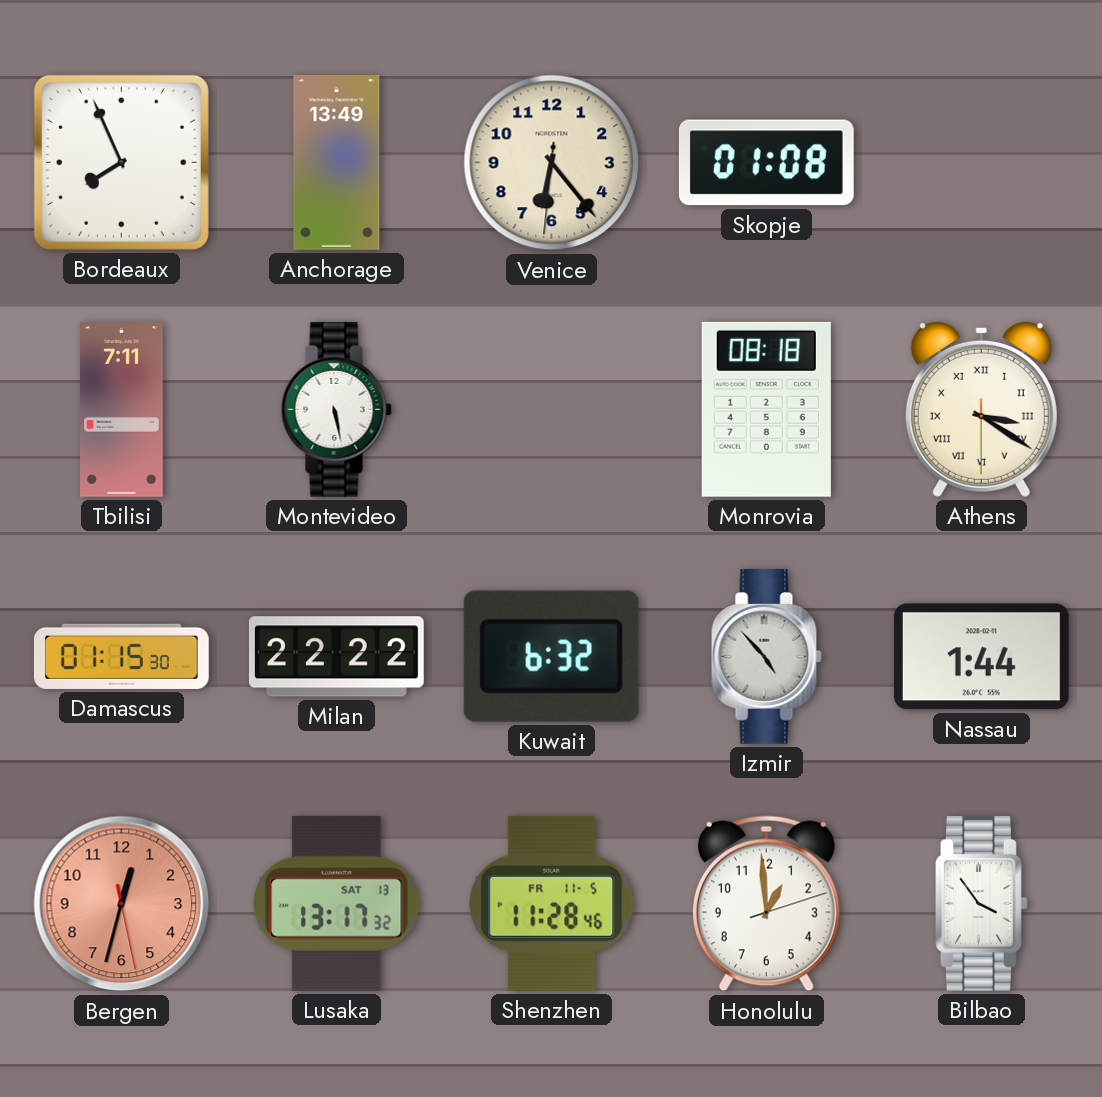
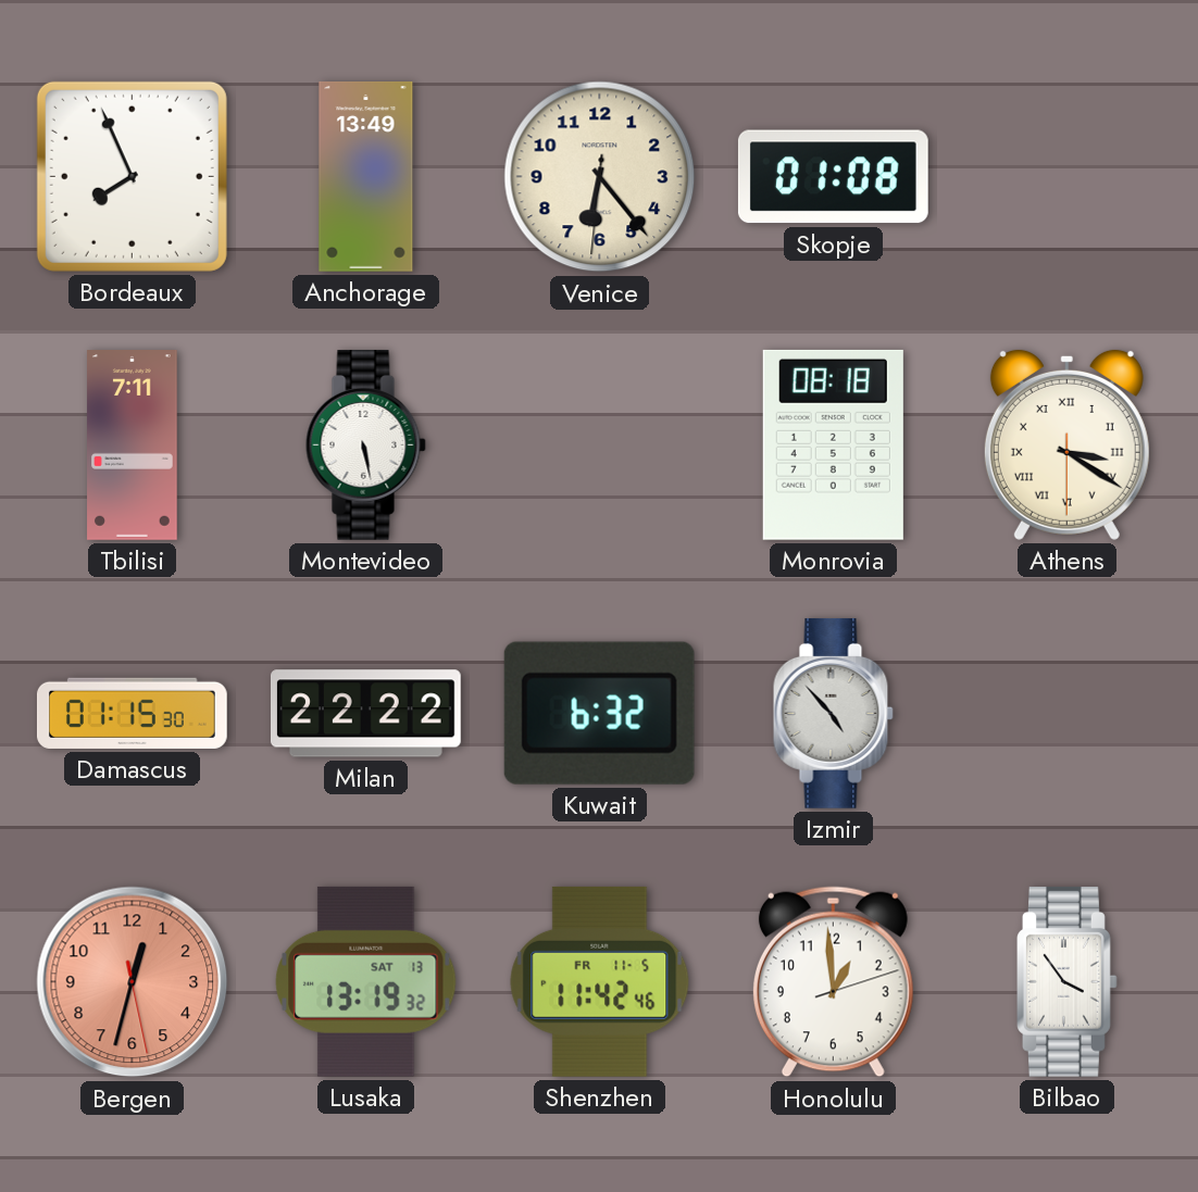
Nassau: 1:44 -> none
Lusaka: 13:17 -> 13:19
Shenzhen: 11:28 -> 11:42
